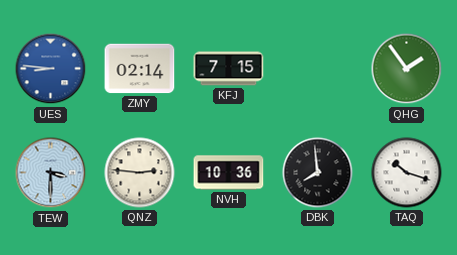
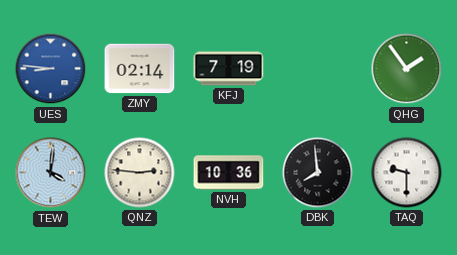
KFJ: 7:15 -> 7:19
TEW: 3:30 -> 4:01
TAQ: 10:18 -> 9:30
